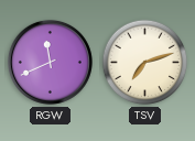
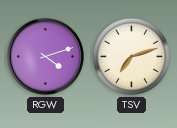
RGW: 11:41 -> 4:12
